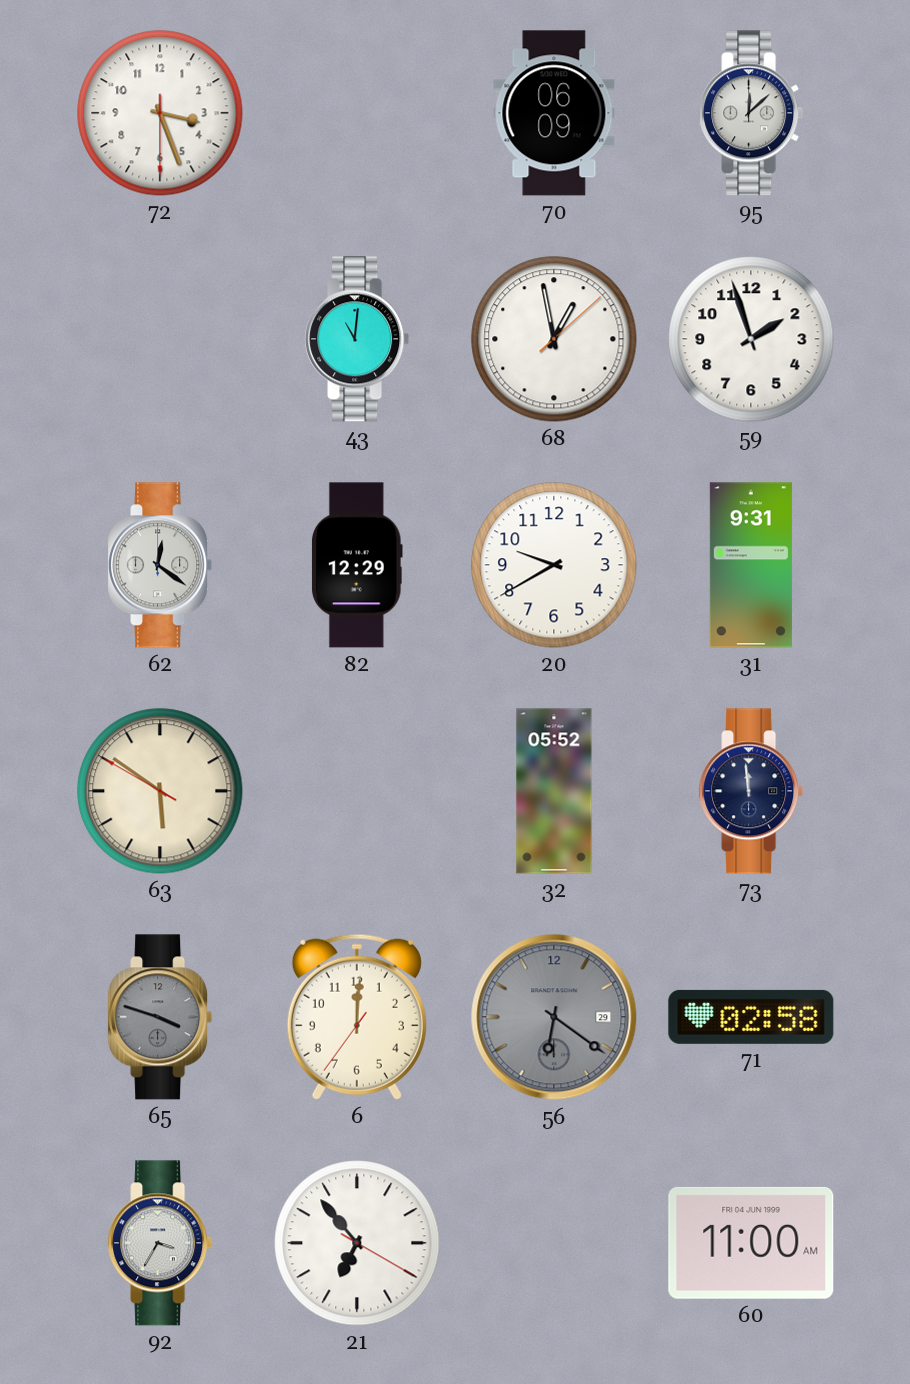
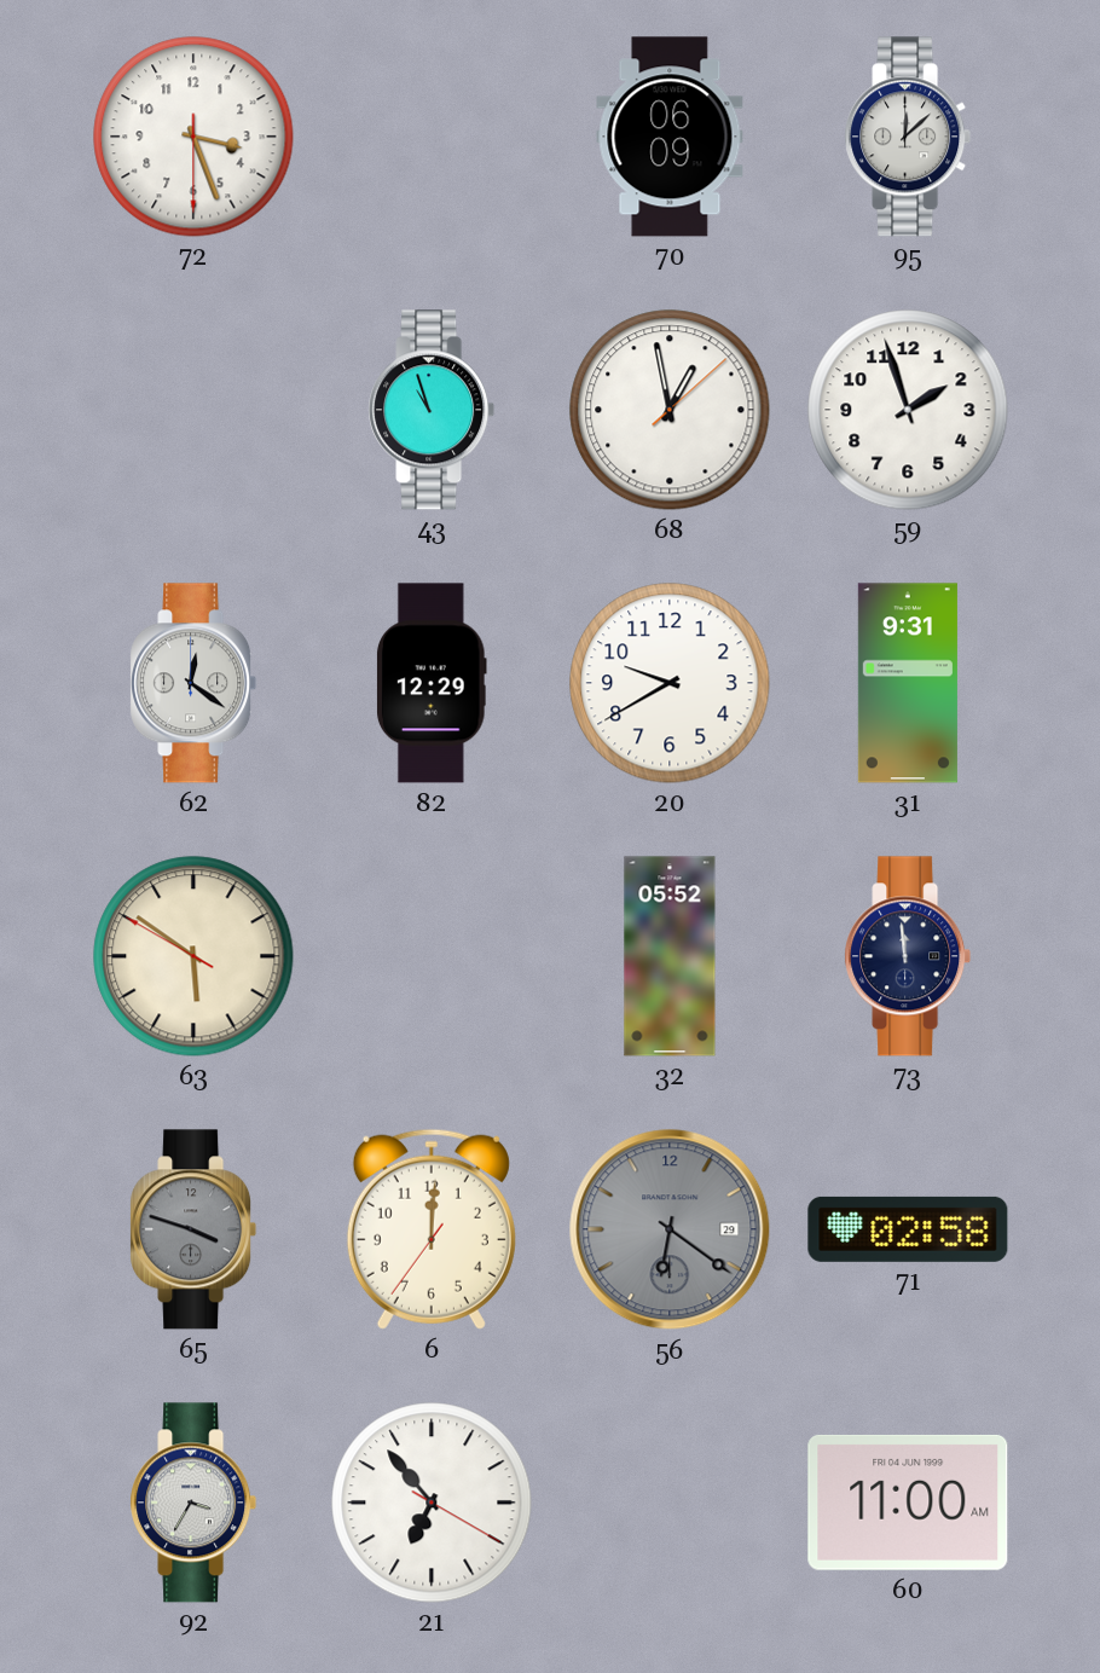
43: 11:01 -> 10:57
